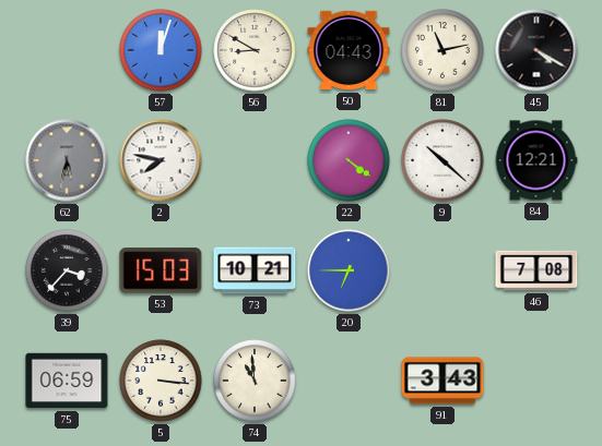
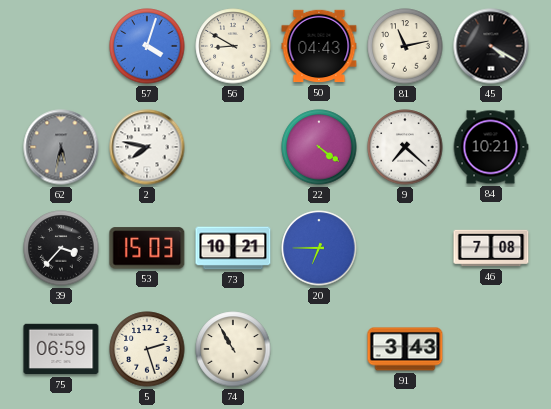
57: 12:03 -> 4:03
9: 10:22 -> 7:22
84: 12:21 -> 10:21
5: 3:16 -> 2:27
74: 10:59 -> 10:55
